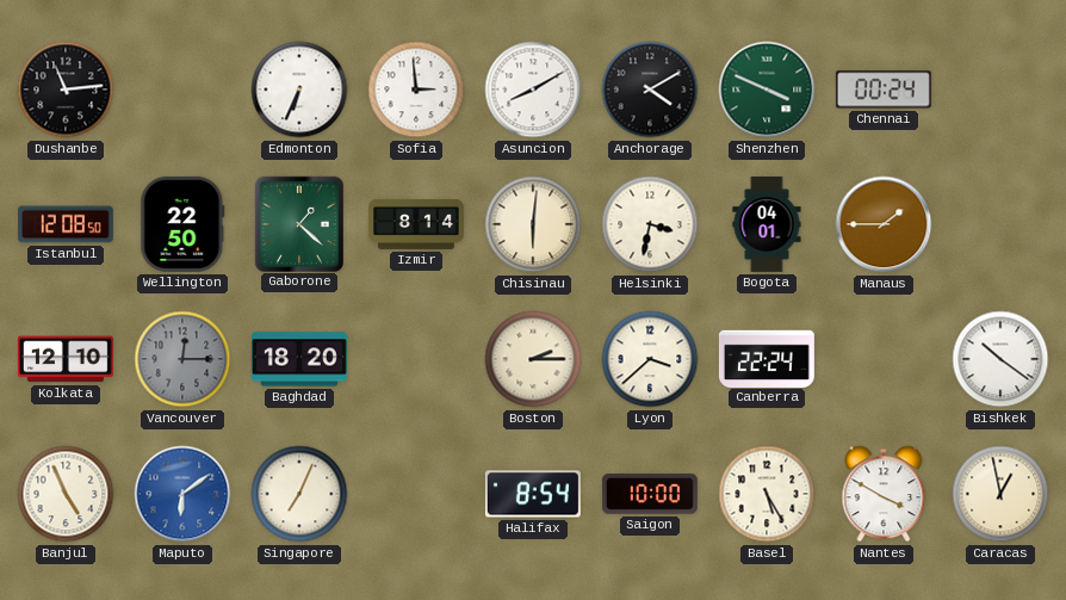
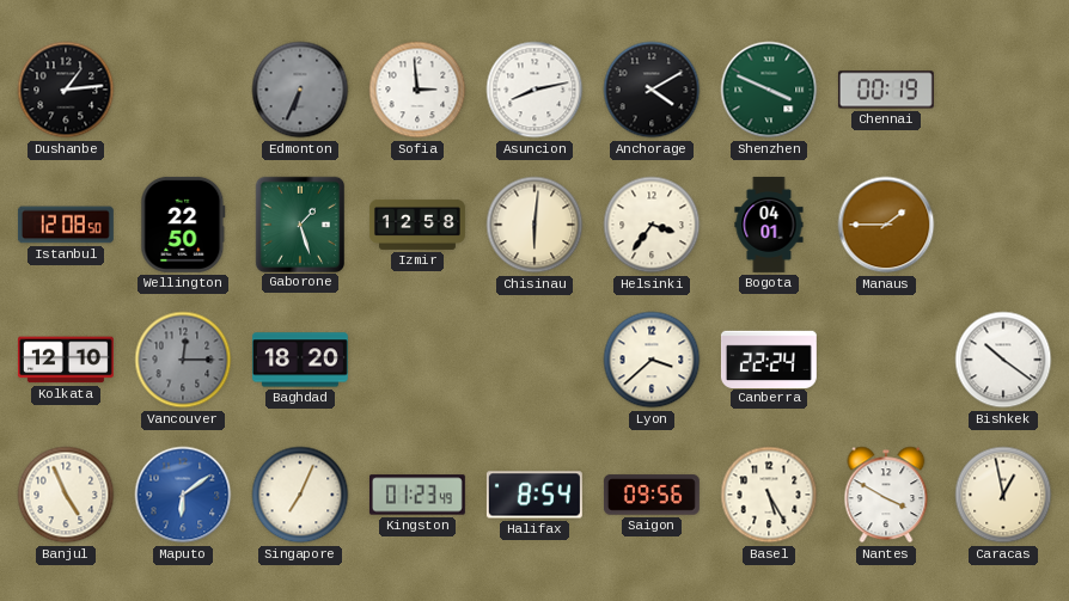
Dushanbe: 11:14 -> 1:14
Edmonton dial: white -> grey
Asuncion: 8:10 -> 8:13
Chennai: 00:24 -> 00:19
Gaborone: 1:22 -> 1:27
Izmir: 8:14 -> 12:58
Helsinki: 3:32 -> 3:36
Boston: 2:15 -> none
Kingston: none -> 01:23
Saigon: 10:00 -> 09:56
